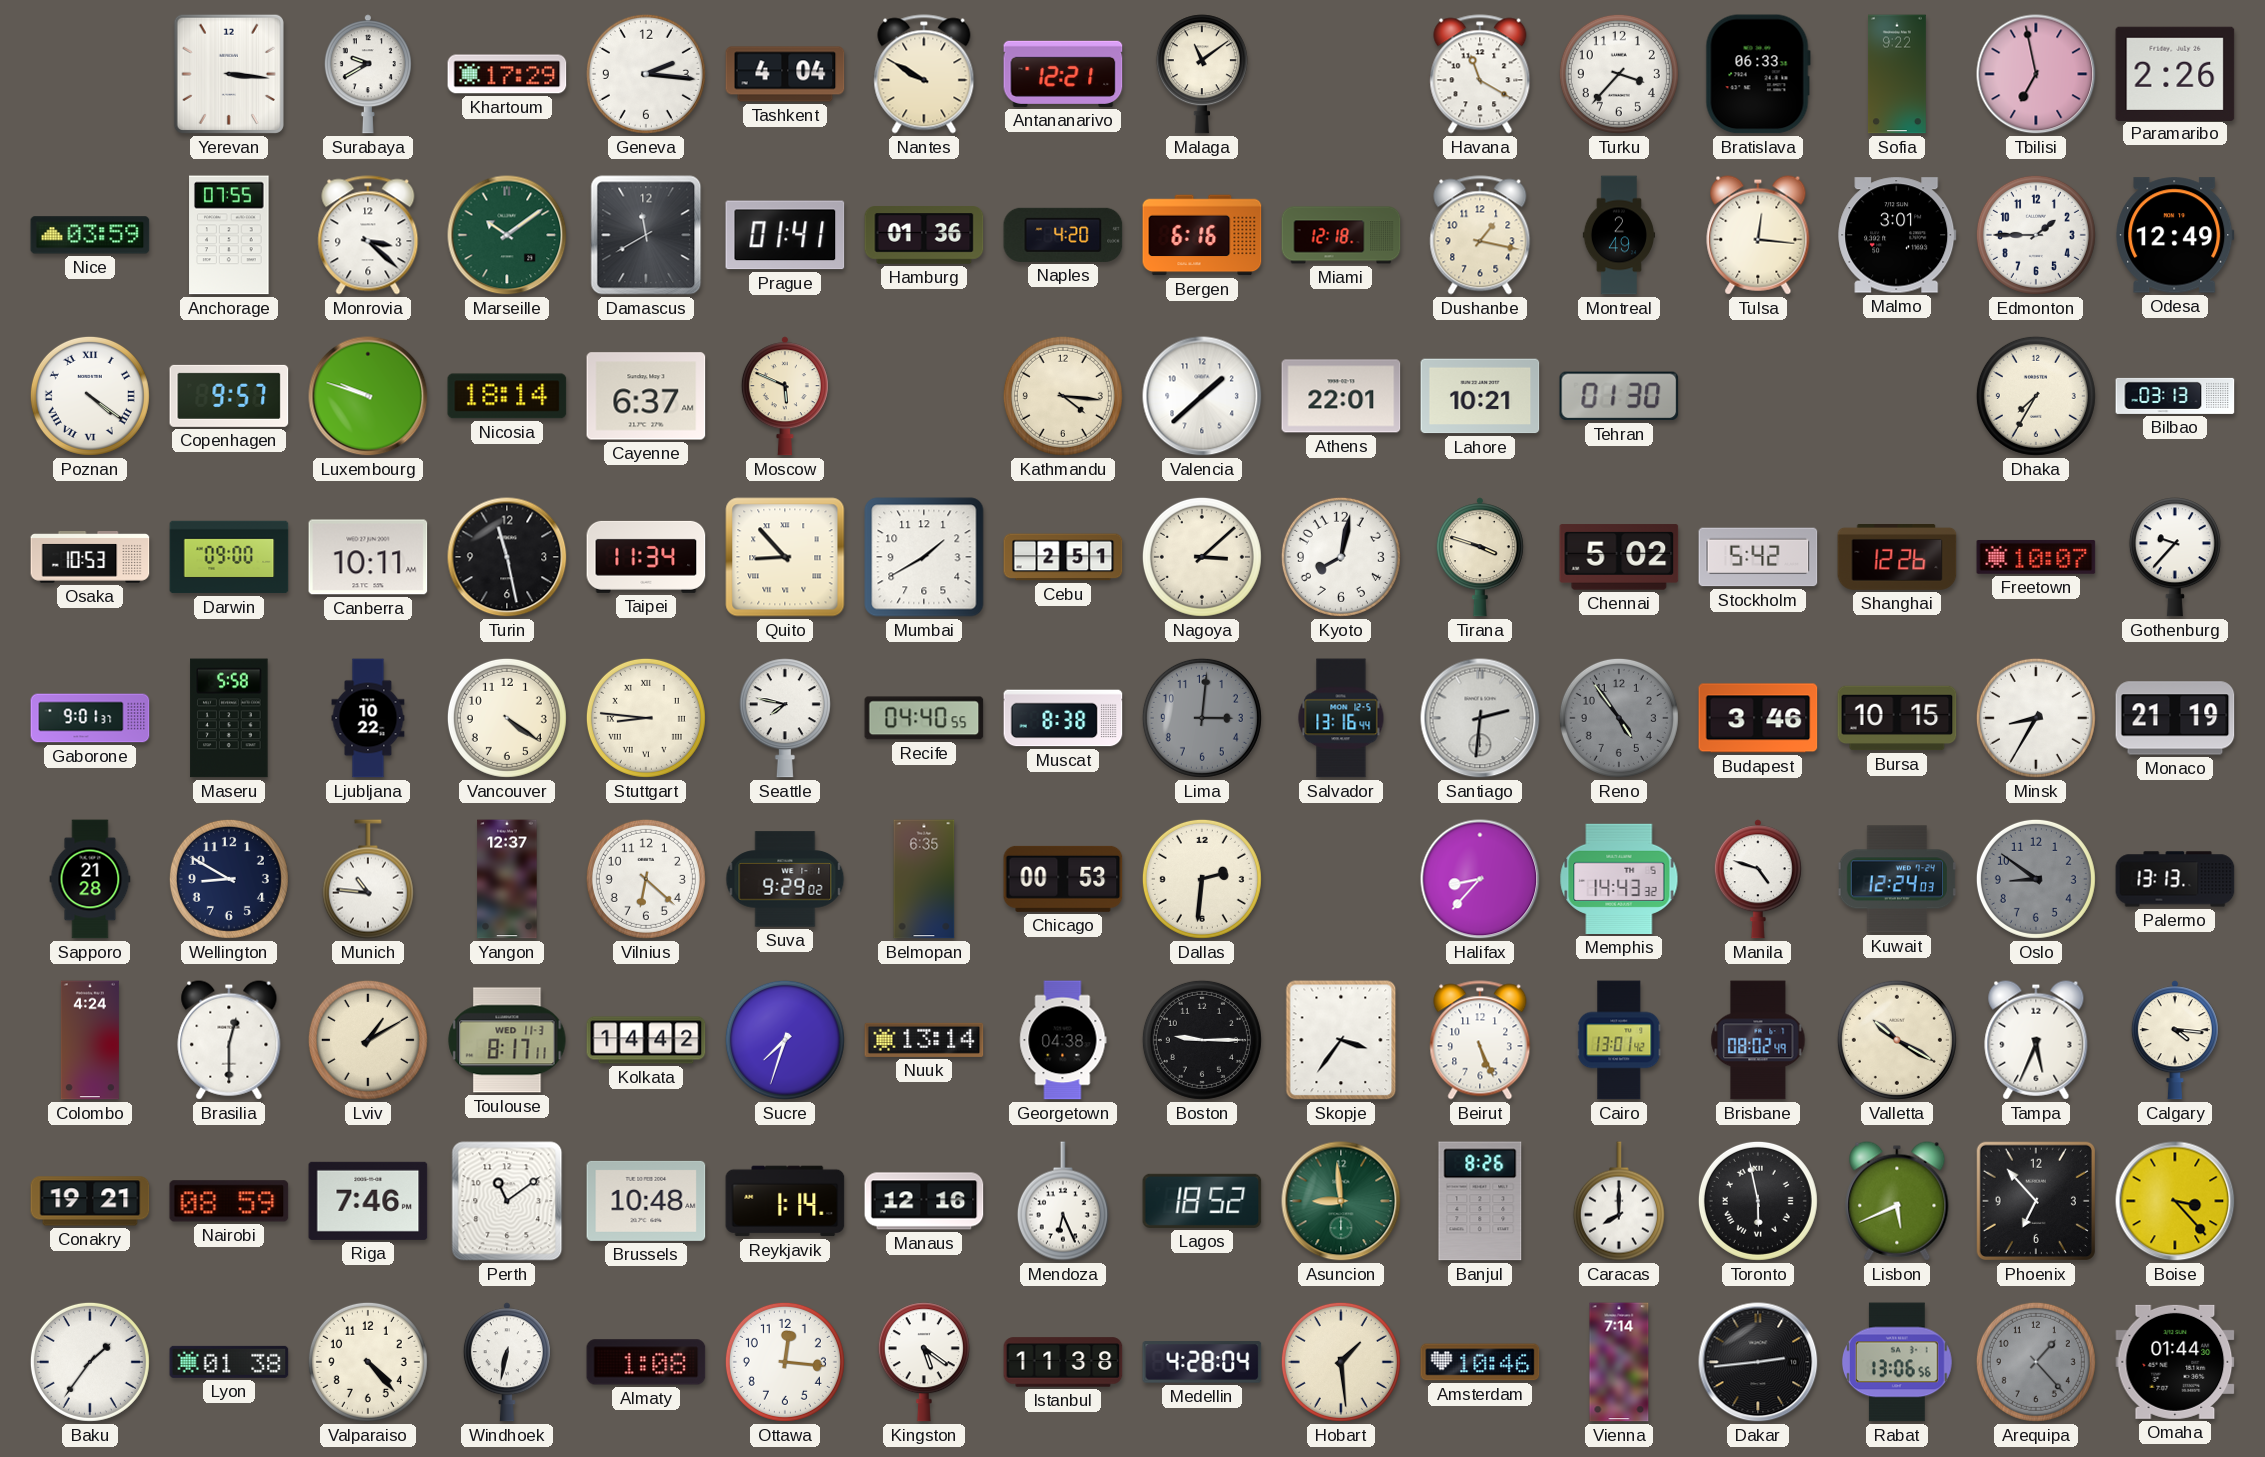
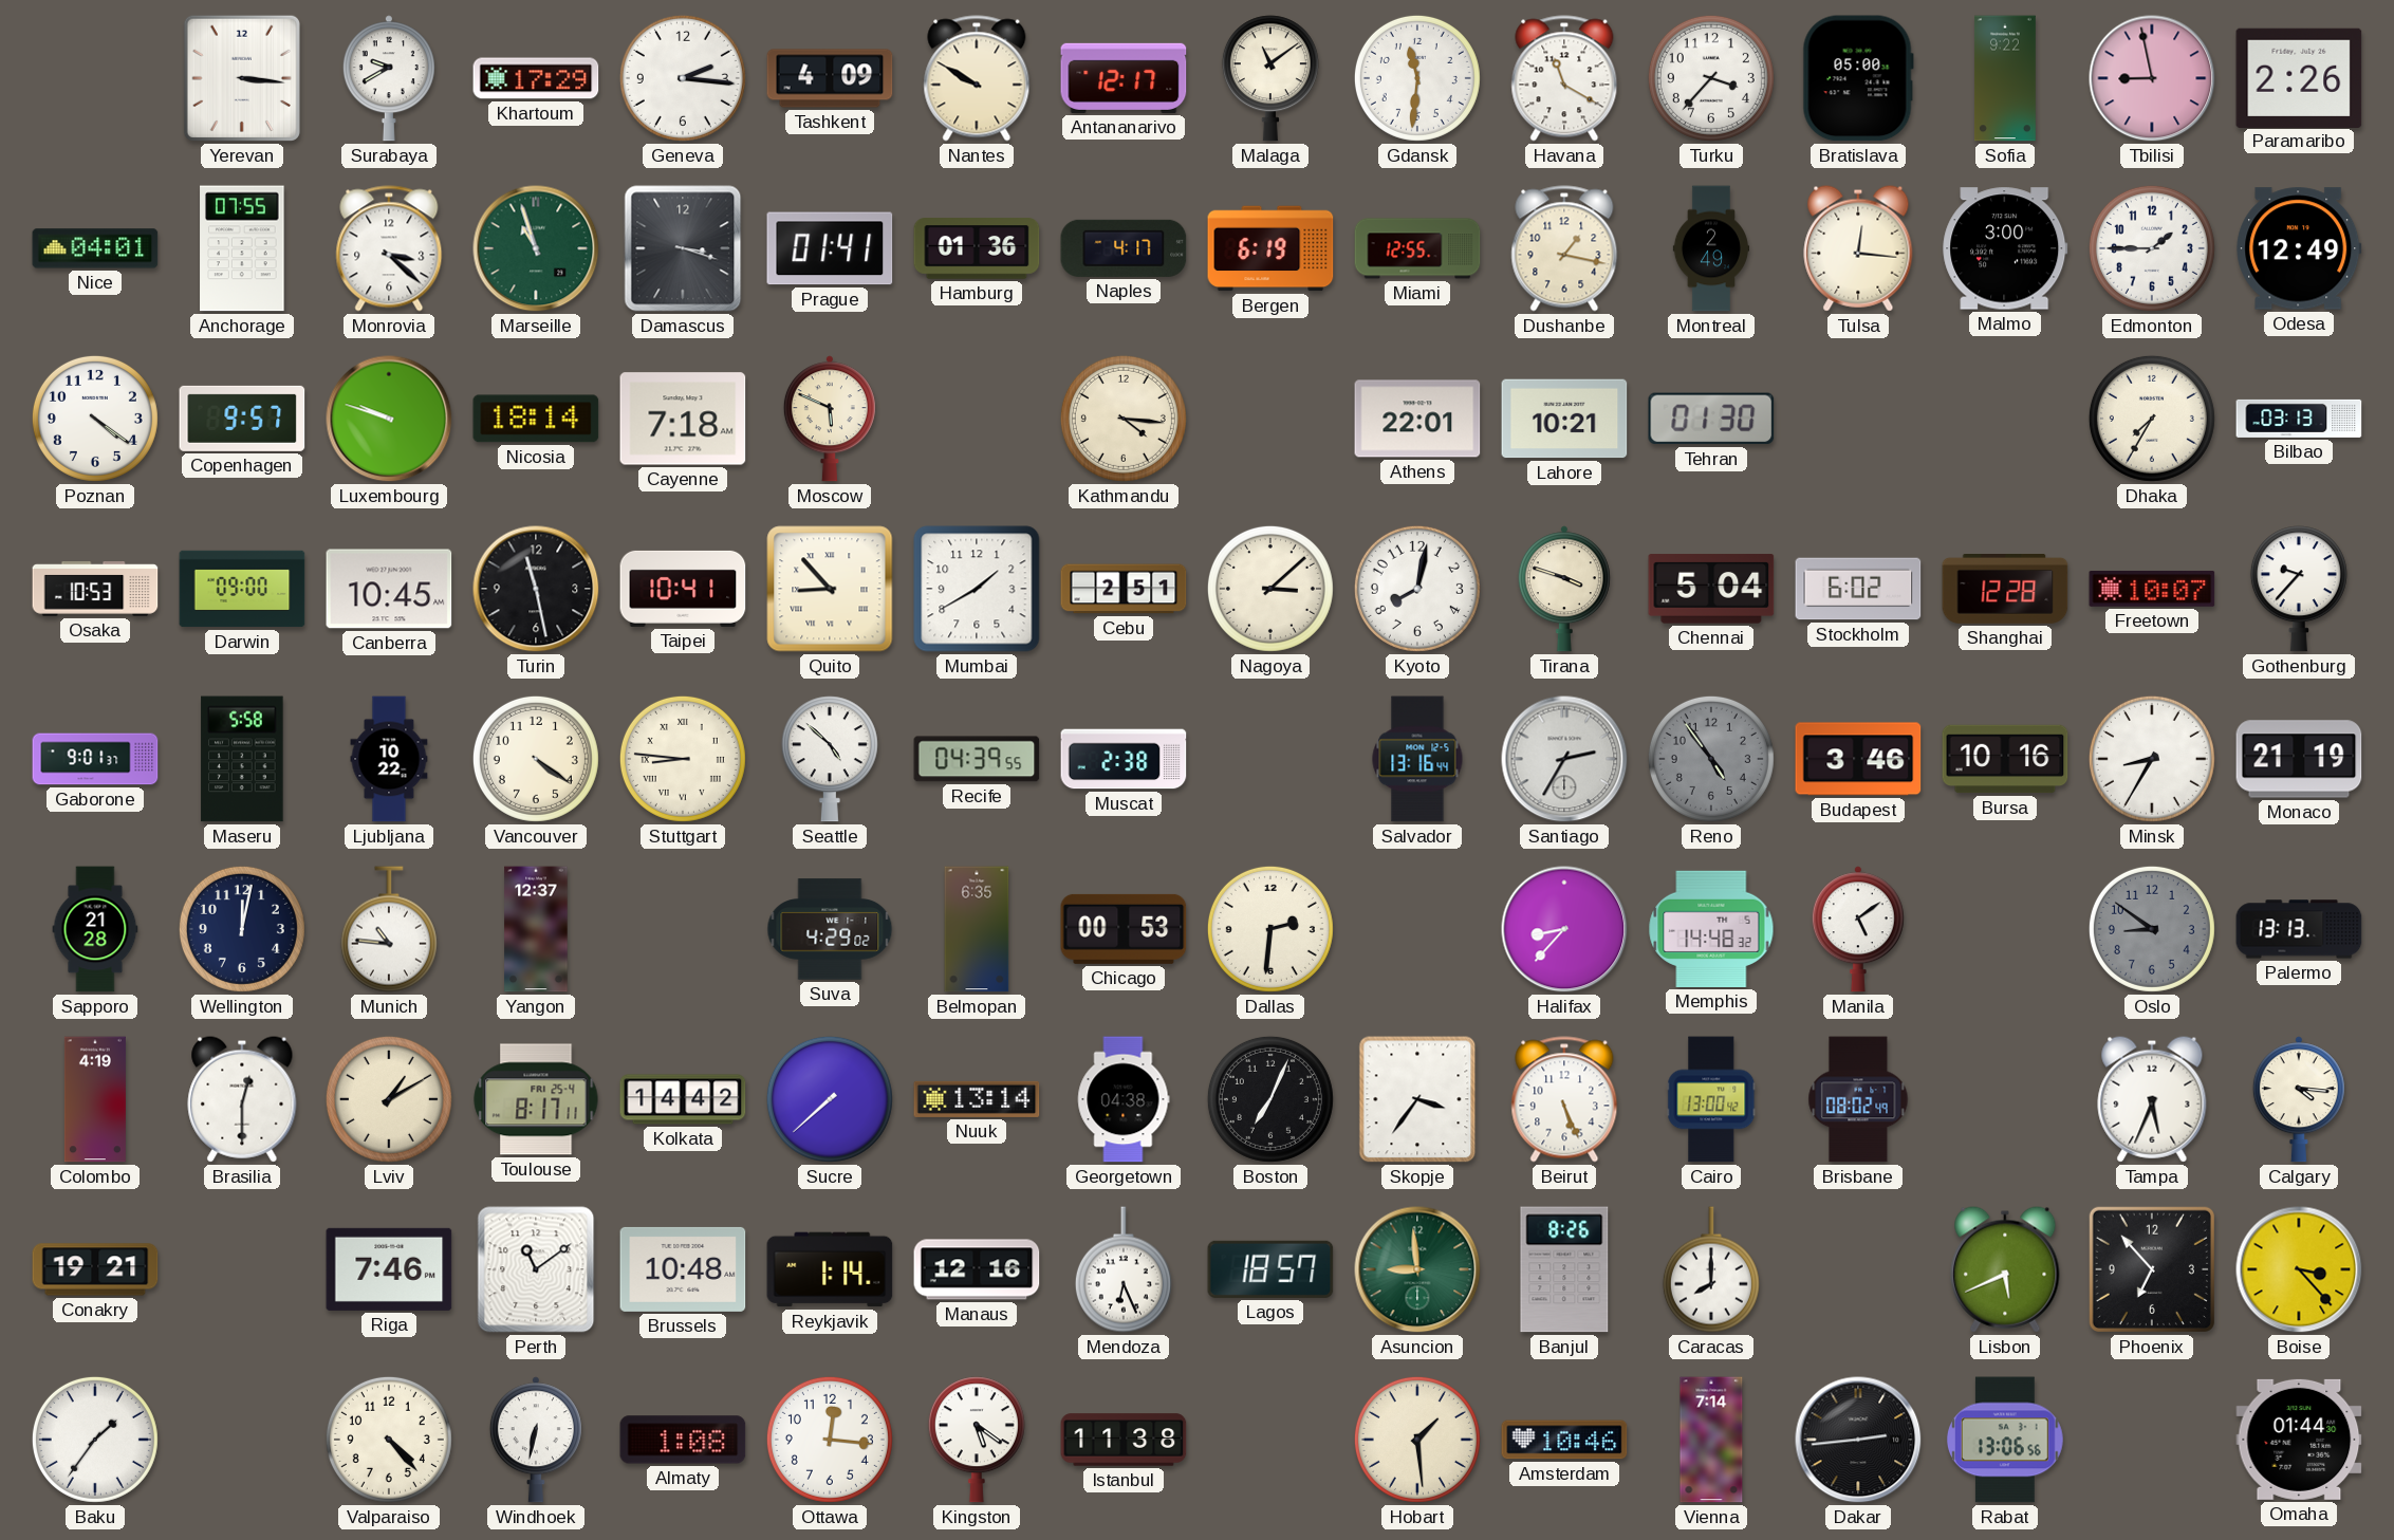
Tashkent: 4:04 -> 4:09
Antananarivo: 12:21 -> 12:17
Gdansk: none -> 11:31
Bratislava: 06:33 -> 05:00
Tbilisi: 6:58 -> 8:58
Nice: 03:59 -> 04:01
Marseille: 10:09 -> 10:57
Damascus: 11:40 -> 3:18
Naples: 4:20 -> 4:17
Bergen: 6:16 -> 6:19
Miami: 12:18 -> 12:55
Malmo: 3:01 -> 3:00
Poznan numerals: Roman -> Arabic
Cayenne: 6:37 -> 7:18
Valencia: 1:38 -> none
Canberra: 10:11 -> 10:45
Taipei: 11:34 -> 10:41
Chennai: 5:02 -> 5:04
Stockholm: 5:42 -> 6:02
Shanghai: 12:26 -> 12:28
Seattle: 7:47 -> 4:52
Recife: 04:40 -> 04:39
Muscat: 8:38 -> 2:38
Lima: 3:01 -> none
Santiago: 2:31 -> 2:35
Bursa: 10:15 -> 10:16
Wellington: 8:50 -> 12:02
Vilnius: 6:22 -> none
Suva: 9:29 -> 4:29
Memphis: 14:43 -> 14:48
Manila: 4:48 -> 5:09
Kuwait: 12:24 -> none
Colombo: 4:24 -> 4:19
Toulouse date: WED 11-3 -> FRI 25-4
Sucre: 7:33 -> 7:38
Boston: 9:15 -> 7:04
Cairo: 13:01 -> 13:00
Valletta: 10:20 -> none
Nairobi: 08:59 -> none
Lagos: 18:52 -> 18:57
Toronto: 5:58 -> none
Lyon: 01:38 -> none
Medellin: 4:28 -> none
Arequipa: 1:23 -> none
